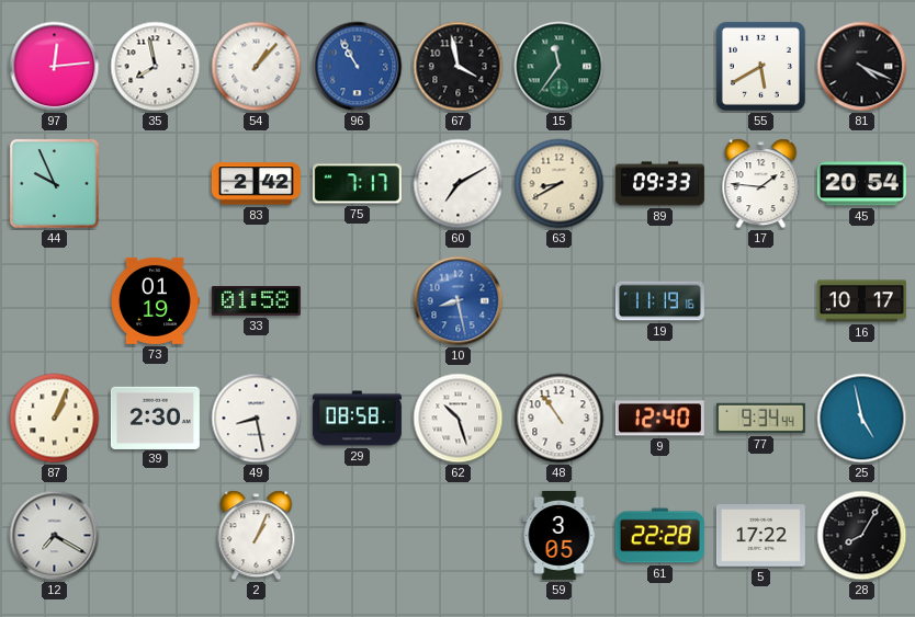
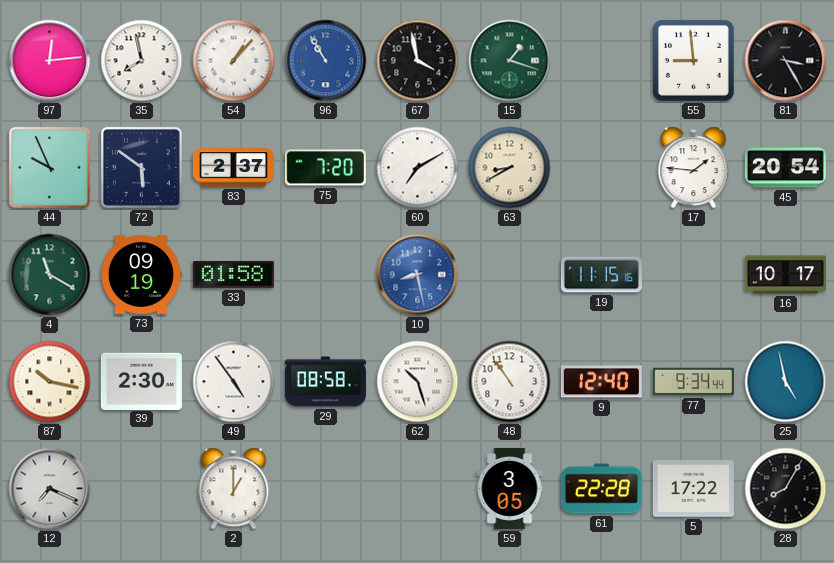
15: 11:36 -> 1:18
55: 5:40 -> 8:59
81: 4:19 -> 3:25
72: none -> 5:51
83: 2:42 -> 2:37
75: 7:17 -> 7:20
89: 09:33 -> none
4: none -> 11:20
73: 01:19 -> 09:19
19: 11:19 -> 11:15
87: 1:04 -> 10:17
49: 8:28 -> 4:54
12: 7:20 -> 7:19
2: 1:04 -> 1:00
